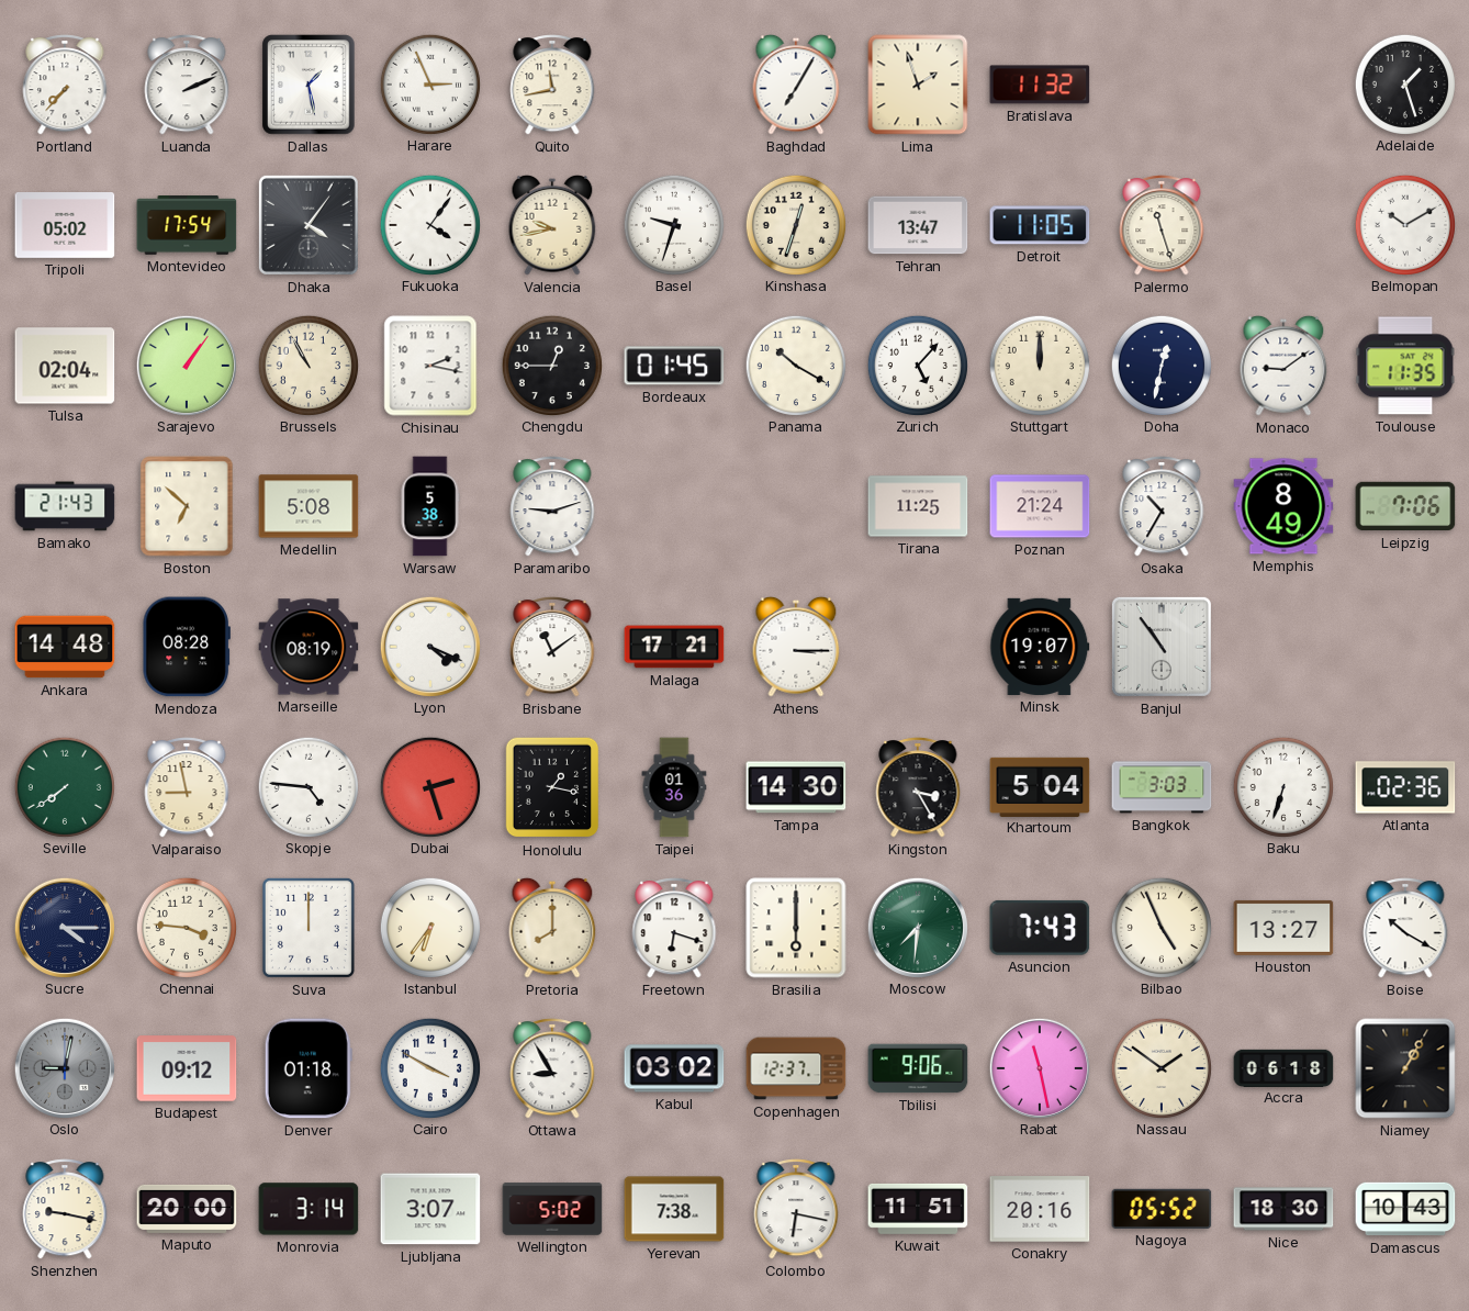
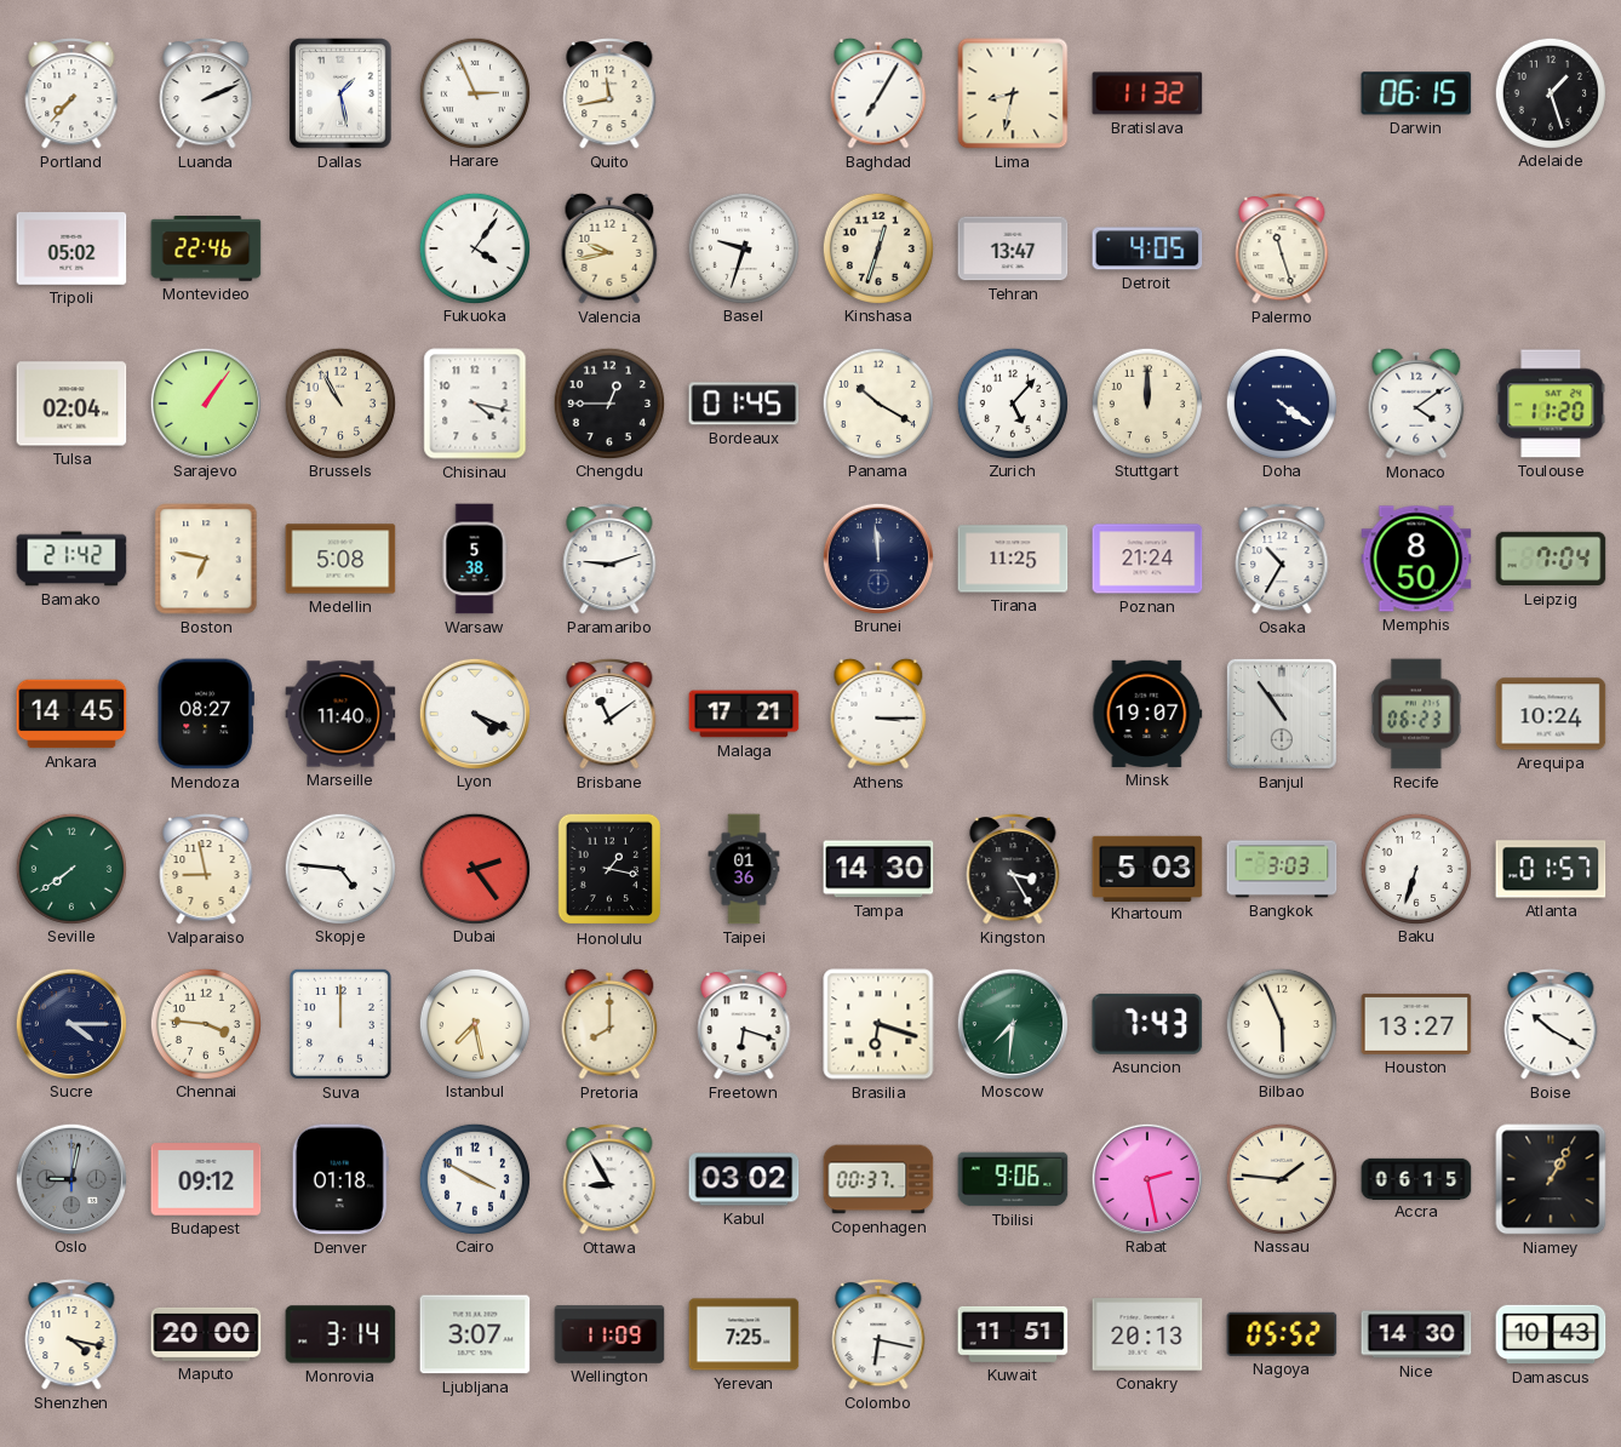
Lima: 1:57 -> 8:32
Darwin: none -> 06:15
Montevideo: 17:54 -> 22:46
Dhaka: 4:06 -> none
Detroit: 11:05 -> 4:05
Belmopan: 10:10 -> none
Chisinau: 2:17 -> 4:17
Doha: 12:32 -> 4:21
Monaco: 9:09 -> 4:09
Toulouse: 11:35 -> 11:20
Bamako: 21:43 -> 21:42
Boston: 6:52 -> 6:47
Brunei: none -> 11:59
Memphis: 8:49 -> 8:50
Leipzig: 7:06 -> 7:04
Ankara: 14:48 -> 14:45
Mendoza: 08:28 -> 08:27
Marseille: 08:19 -> 11:40
Recife: none -> 06:23
Arequipa: none -> 10:24
Dubai: 2:27 -> 2:24
Khartoum: 5:04 -> 5:03
Atlanta: 02:36 -> 01:57
Istanbul: 6:36 -> 7:28
Brasilia: 6:00 -> 6:18
Bilbao: 4:56 -> 5:56
Copenhagen: 12:37 -> 00:37
Rabat: 11:28 -> 2:28
Nassau: 1:51 -> 1:46
Accra: 06:18 -> 06:15
Shenzhen: 9:17 -> 4:17
Wellington: 5:02 -> 11:09
Yerevan: 7:38 -> 7:25
Conakry: 20:16 -> 20:13
Nice: 18:30 -> 14:30
